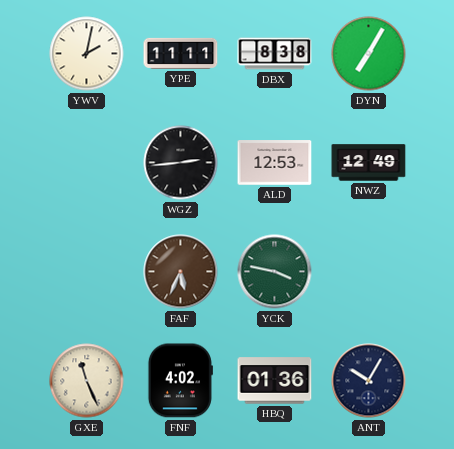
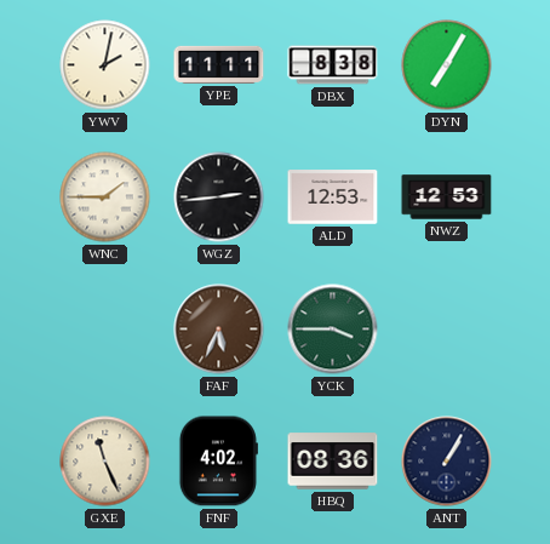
WNC: none -> 1:45
NWZ: 12:49 -> 12:53
YCK: 3:47 -> 3:45
HBQ: 01:36 -> 08:36
ANT: 10:05 -> 1:05
